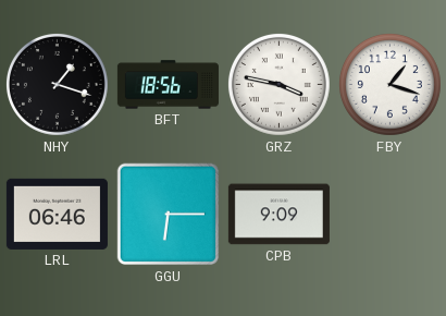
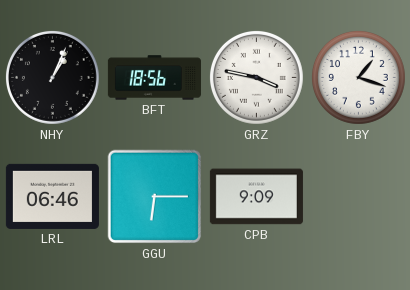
NHY: 1:18 -> 1:04
